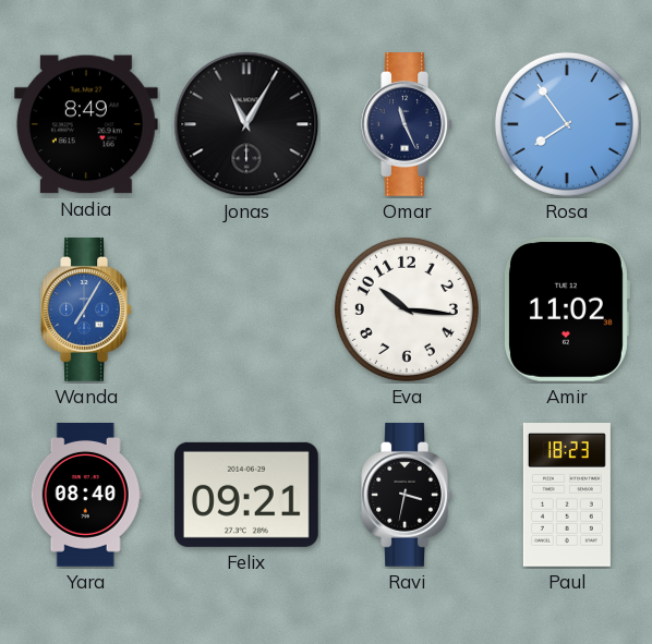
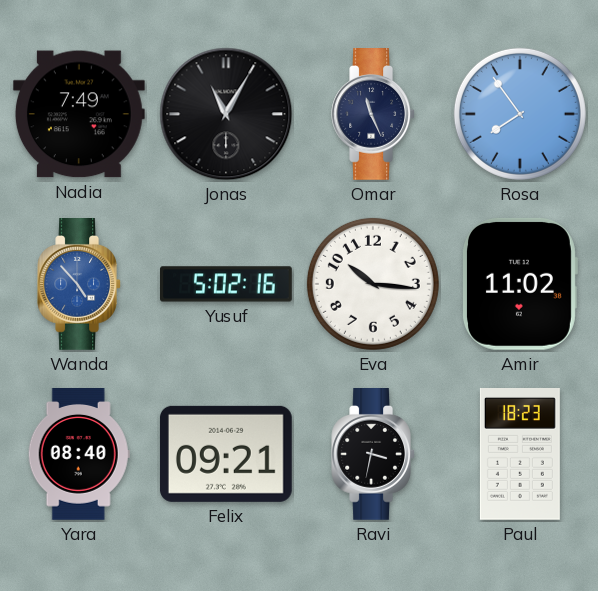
Nadia: 8:49 -> 7:49
Wanda: 7:05 -> 4:53
Yusuf: none -> 5:02
